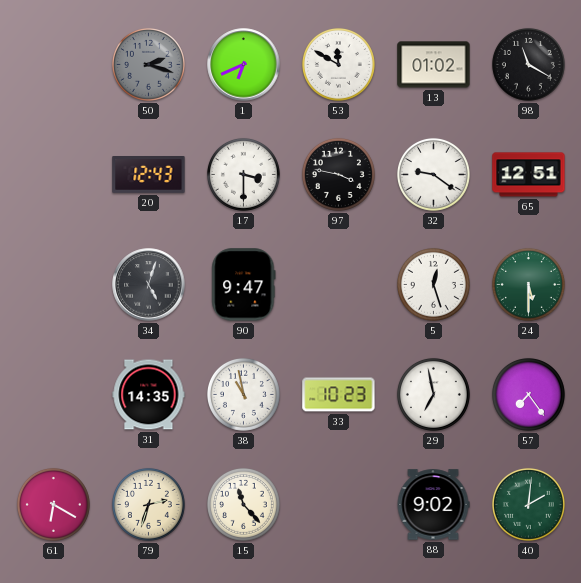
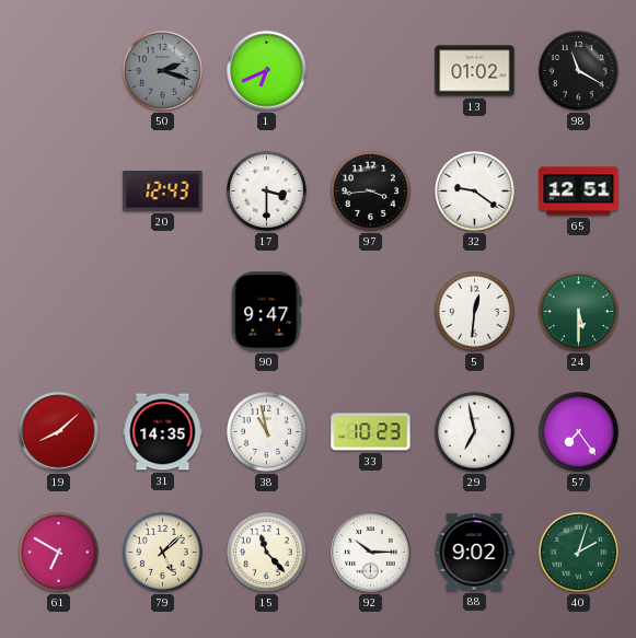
53: 11:50 -> none
97: 3:47 -> 3:44
34: 5:03 -> none
5: 12:27 -> 12:31
19: none -> 8:08
61: 6:20 -> 6:50
79: 2:33 -> 5:08
92: none -> 10:15
40: 2:01 -> 2:03
